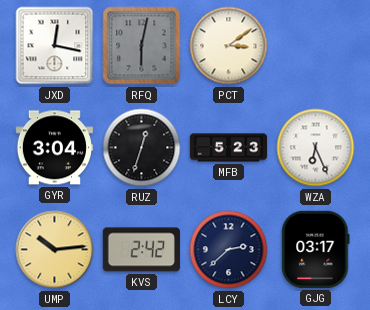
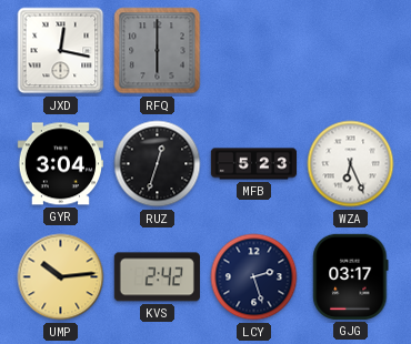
RFQ: 6:02 -> 6:00
PCT: 3:09 -> none
LCY: 2:38 -> 2:27
